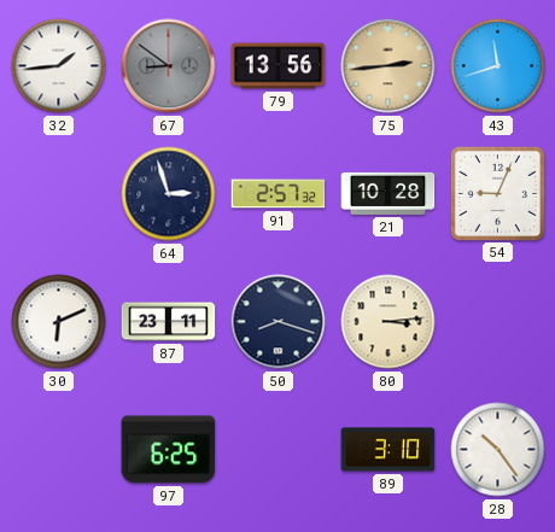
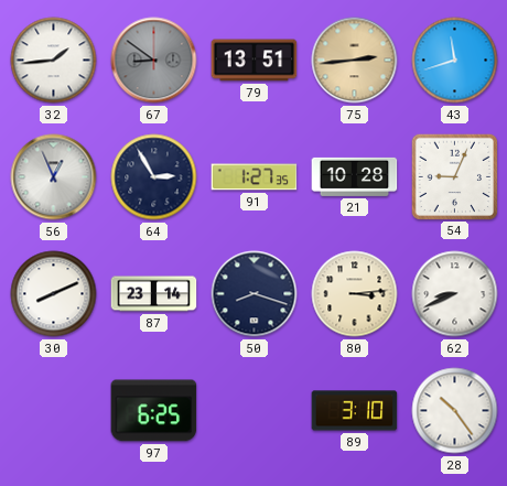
79: 13:56 -> 13:51
56: none -> 12:56
64: 2:57 -> 2:55
91: 2:57 -> 1:27
30: 6:11 -> 8:11
87: 23:11 -> 23:14
62: none -> 8:41
